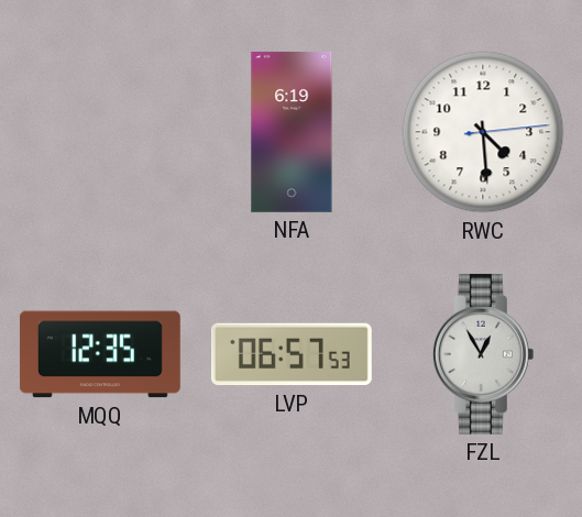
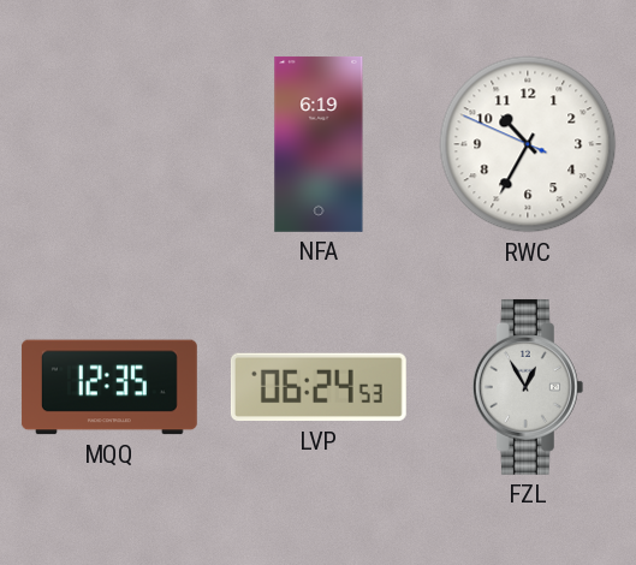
RWC: 4:29 -> 10:34
LVP: 06:57 -> 06:24
